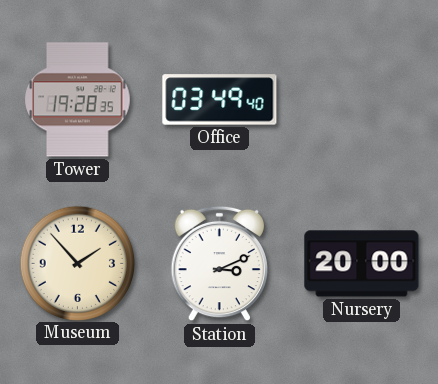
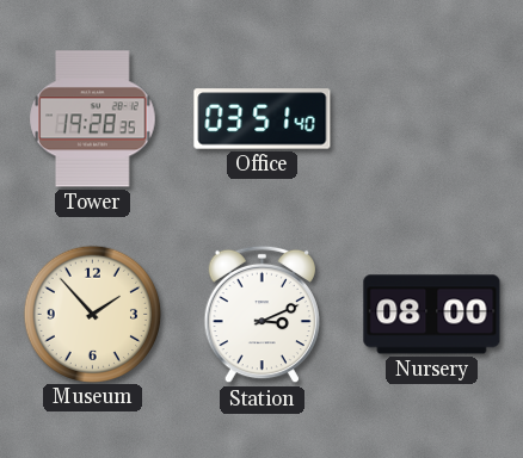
Office: 03:49 -> 03:51
Nursery: 20:00 -> 08:00
